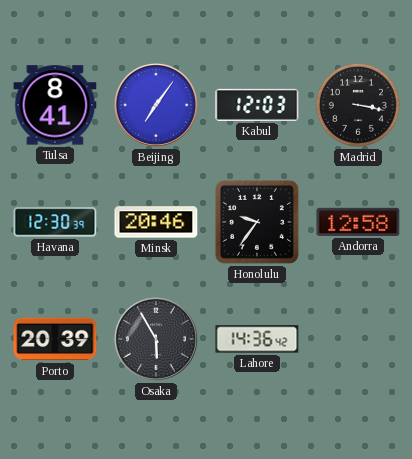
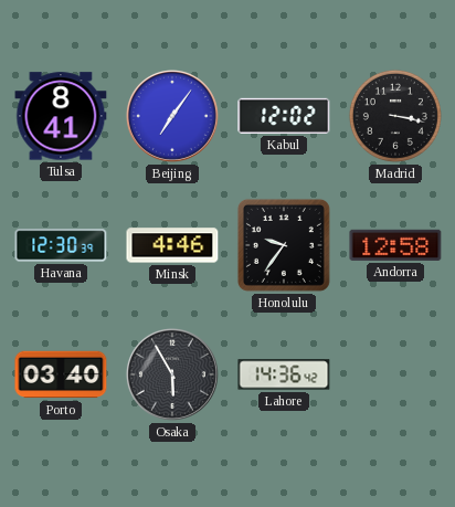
Kabul: 12:03 -> 12:02
Minsk: 20:46 -> 4:46
Porto: 20:39 -> 03:40
